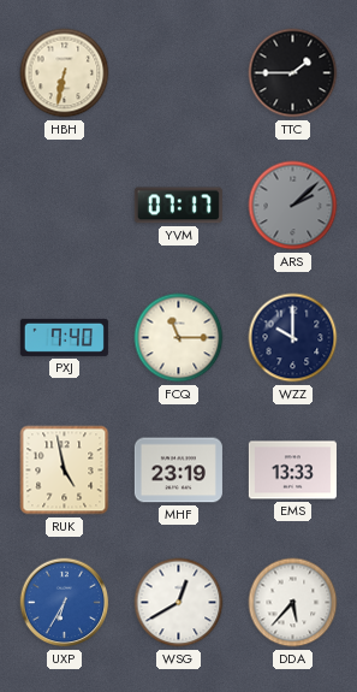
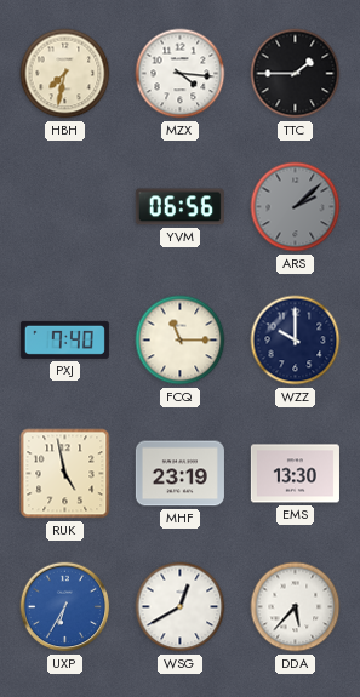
HBH: 6:32 -> 7:32
MZX: none -> 4:16
YVM: 07:17 -> 06:56
EMS: 13:33 -> 13:30
